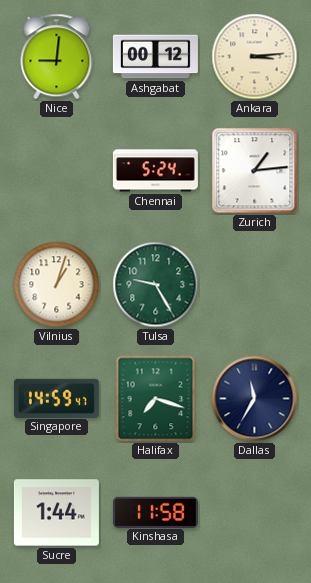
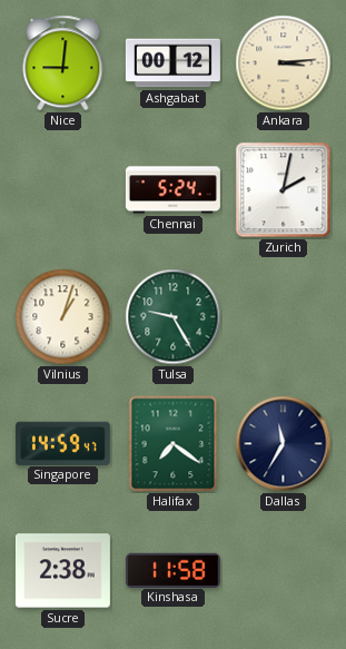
Zurich: 1:14 -> 2:02
Halifax: 7:18 -> 7:21
Sucre: 1:44 -> 2:38
